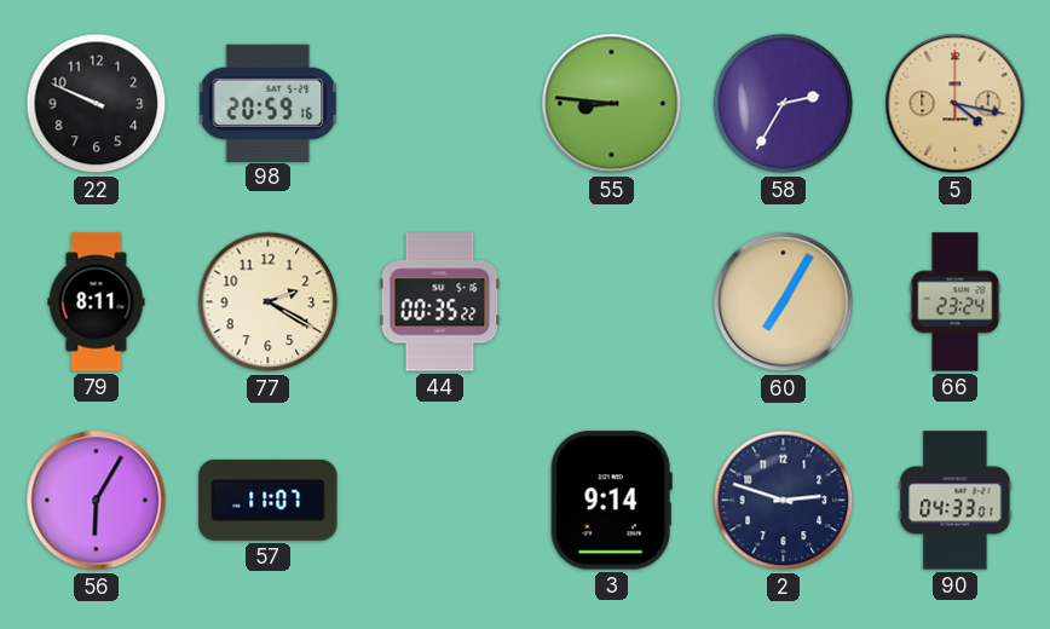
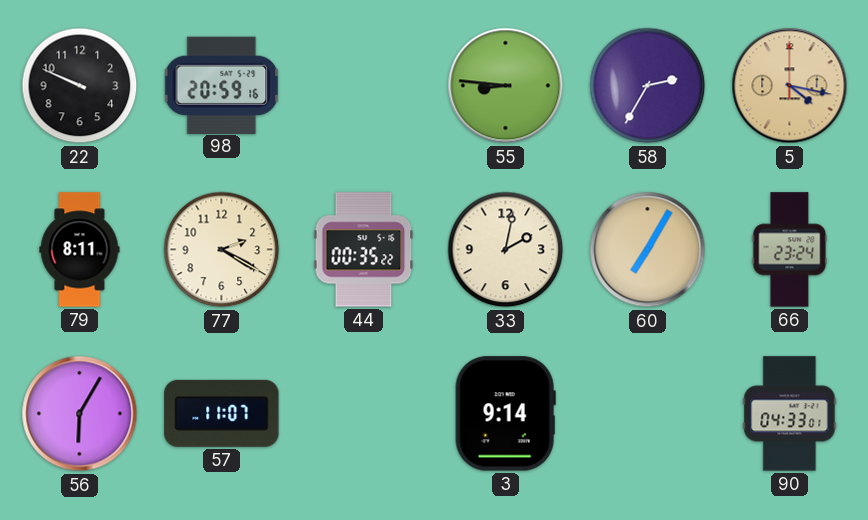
33: none -> 2:02
2: 2:48 -> none
